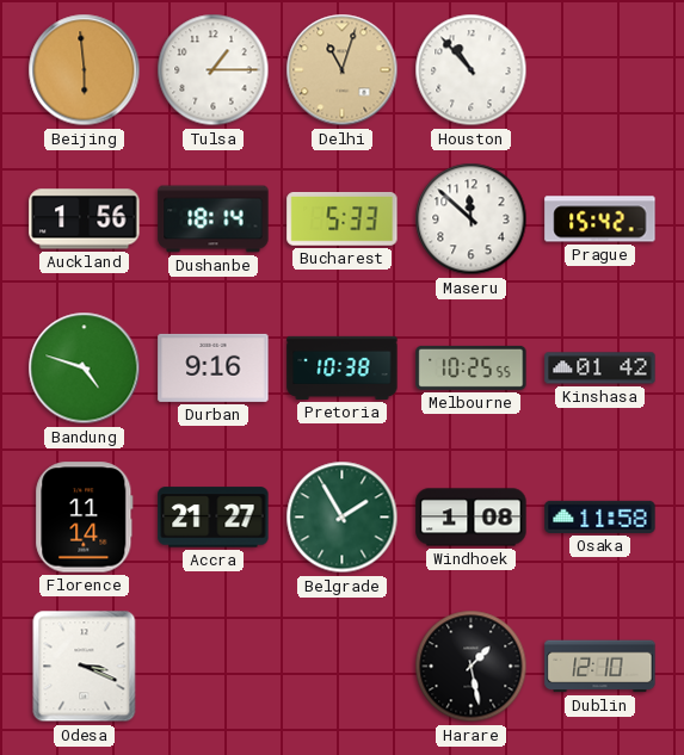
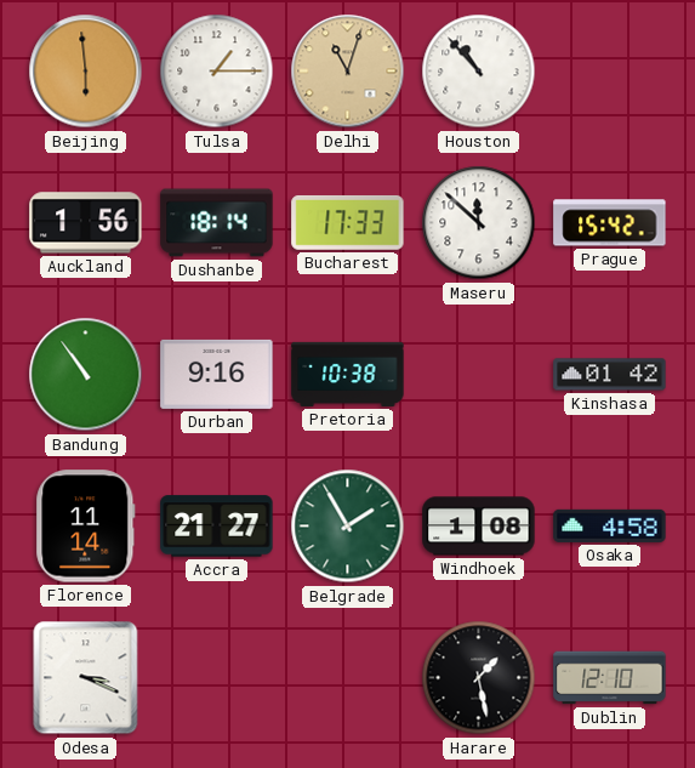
Bucharest: 5:33 -> 17:33
Bandung: 4:48 -> 10:54
Melbourne: 10:25 -> none
Osaka: 11:58 -> 4:58
